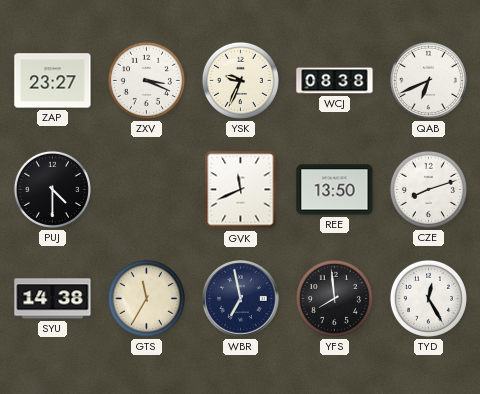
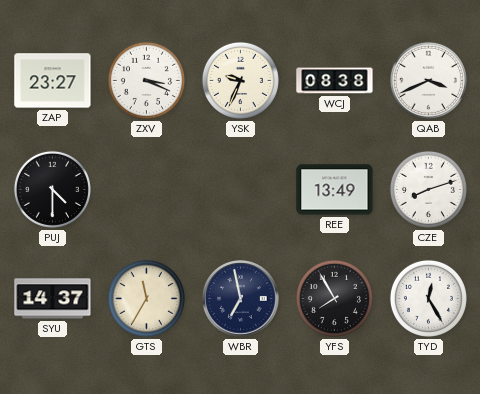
QAB: 6:41 -> 3:41
GVK: 11:41 -> none
REE: 13:50 -> 13:49
SYU: 14:38 -> 14:37
YFS: 7:59 -> 7:55
